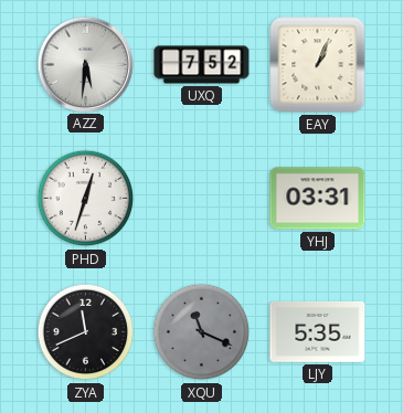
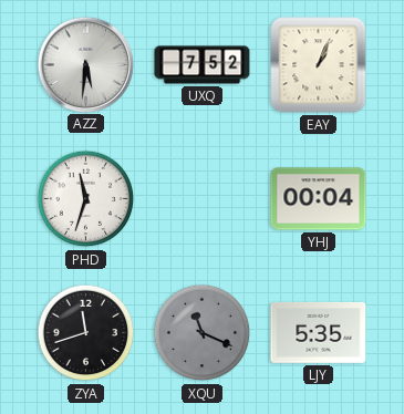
PHD: 12:33 -> 11:33
YHJ: 03:31 -> 00:04
ZYA: 11:41 -> 11:42
